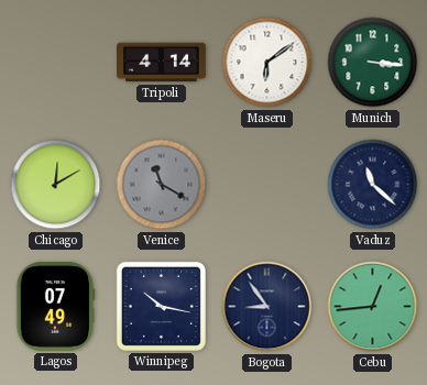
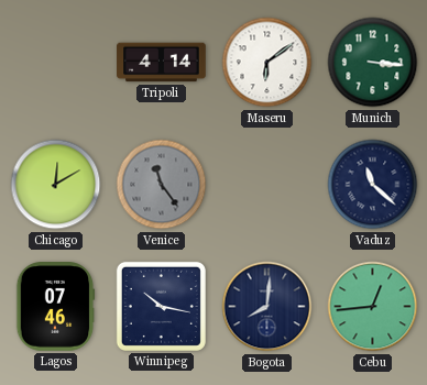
Venice: 11:20 -> 11:24
Lagos: 07:49 -> 07:46
Bogota: 8:54 -> 8:01
